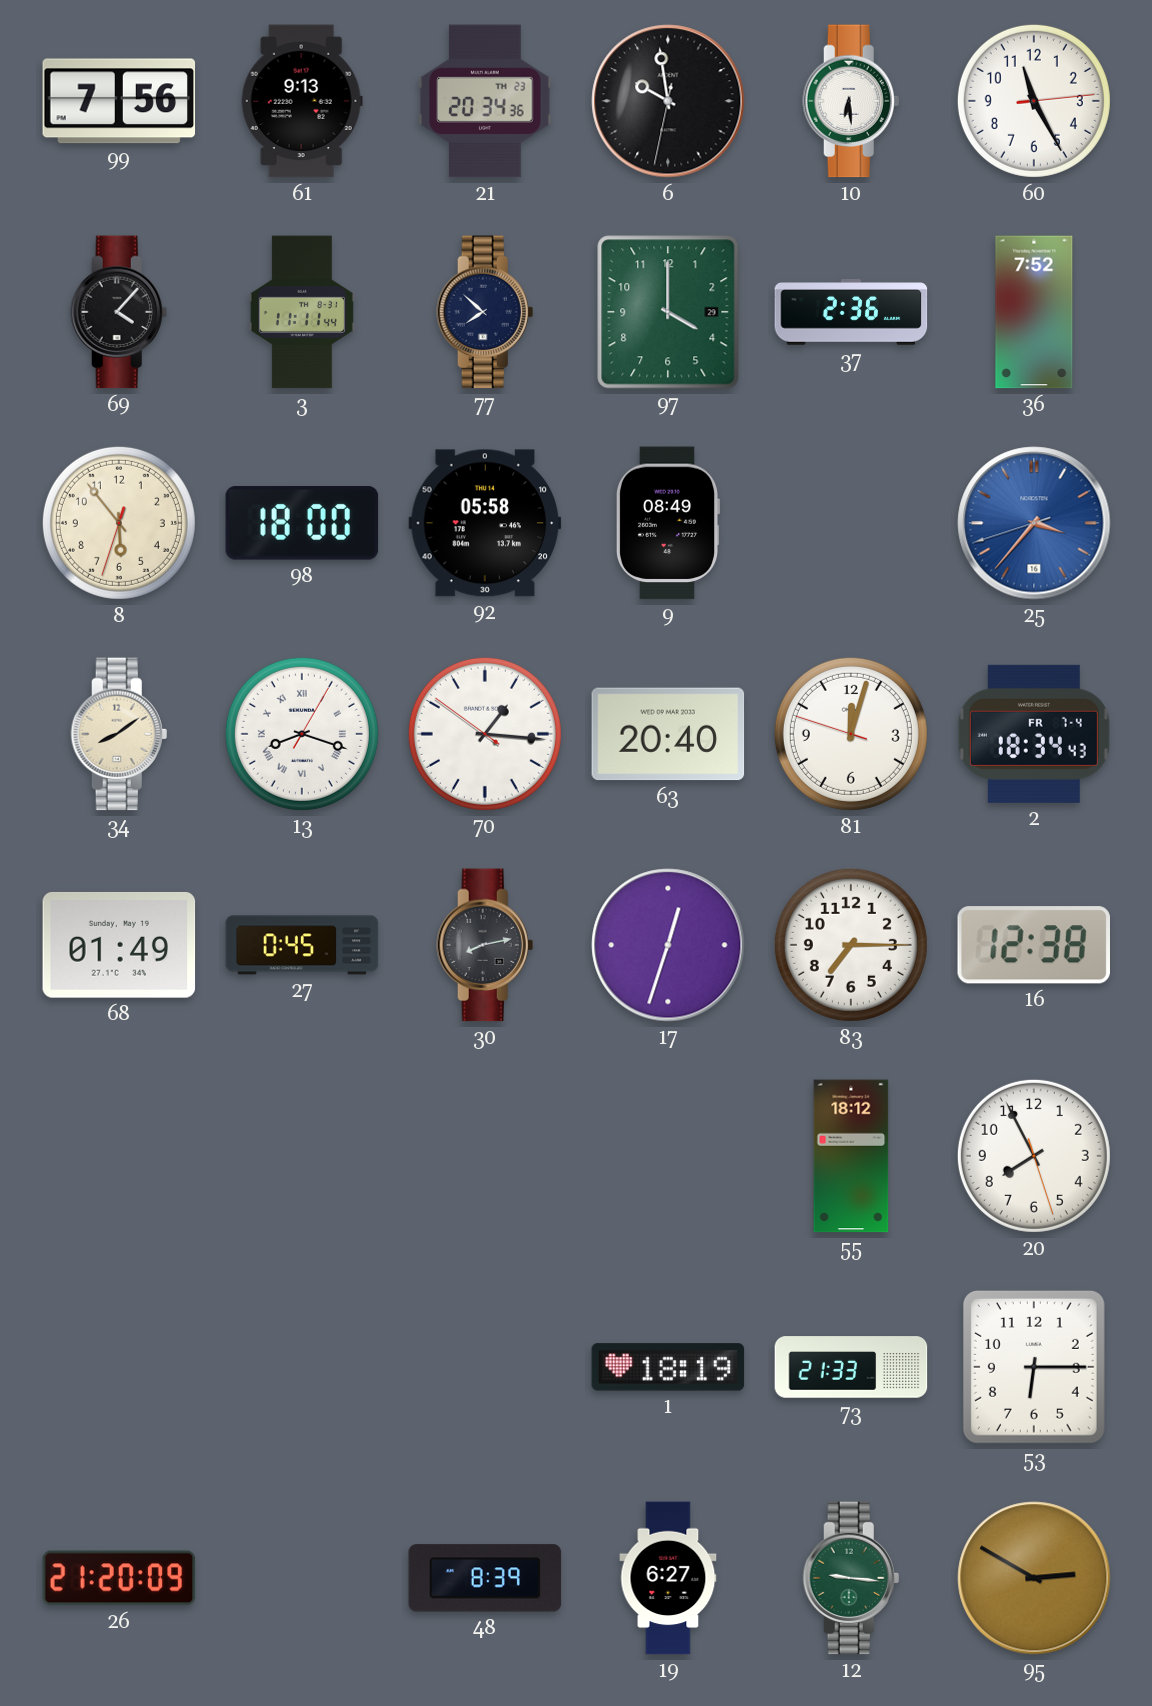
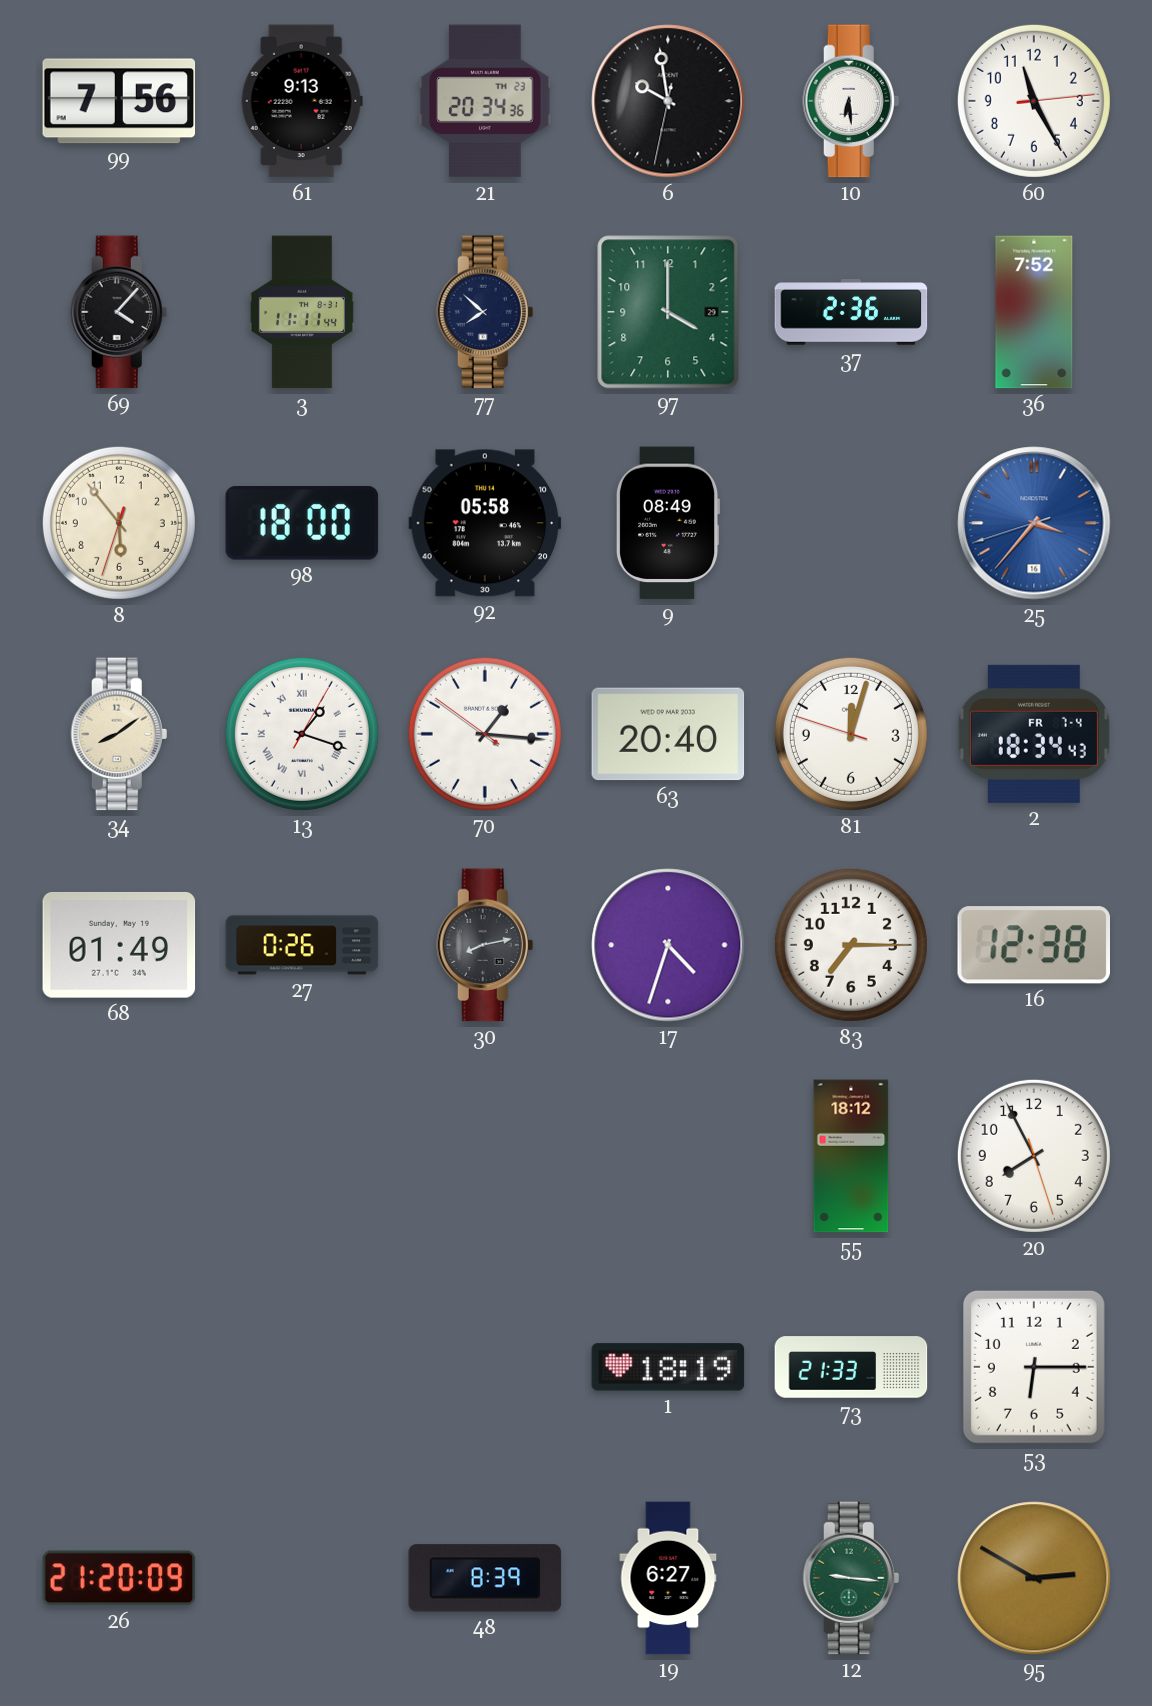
13: 8:18 -> 1:18
27: 0:45 -> 0:26
17: 12:33 -> 4:33
